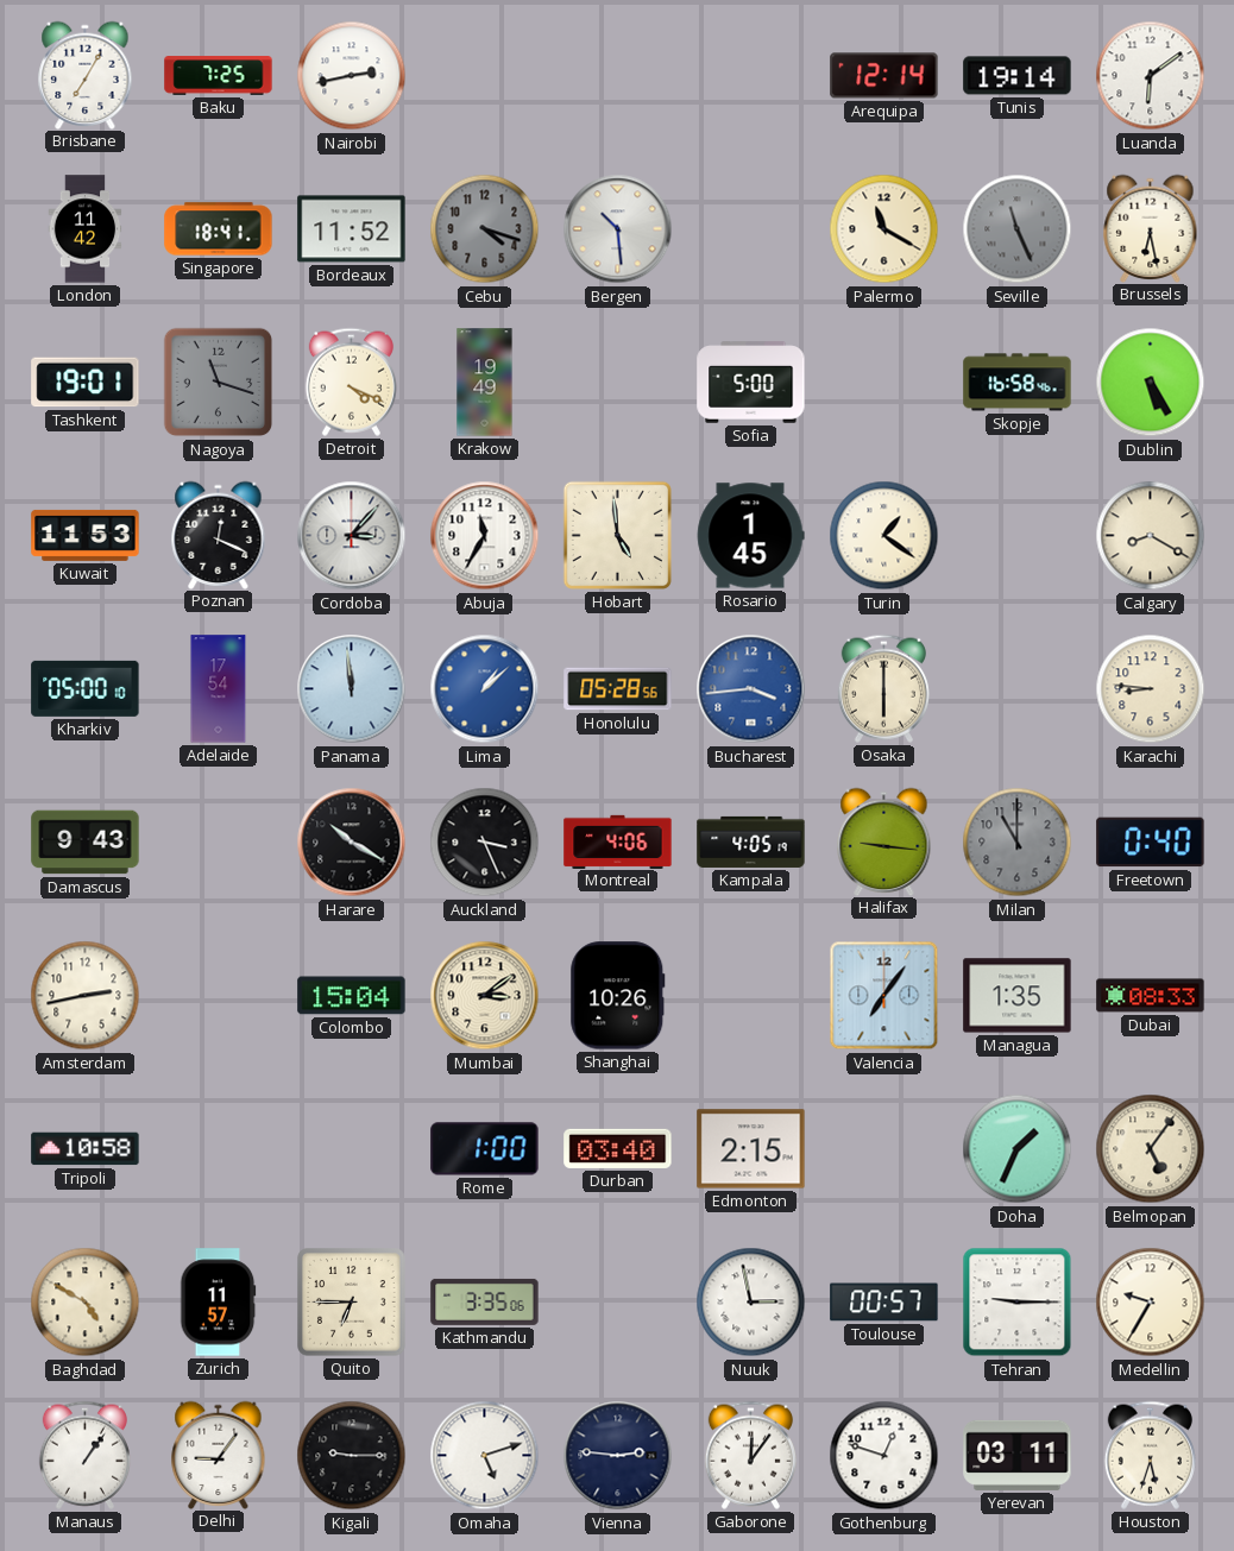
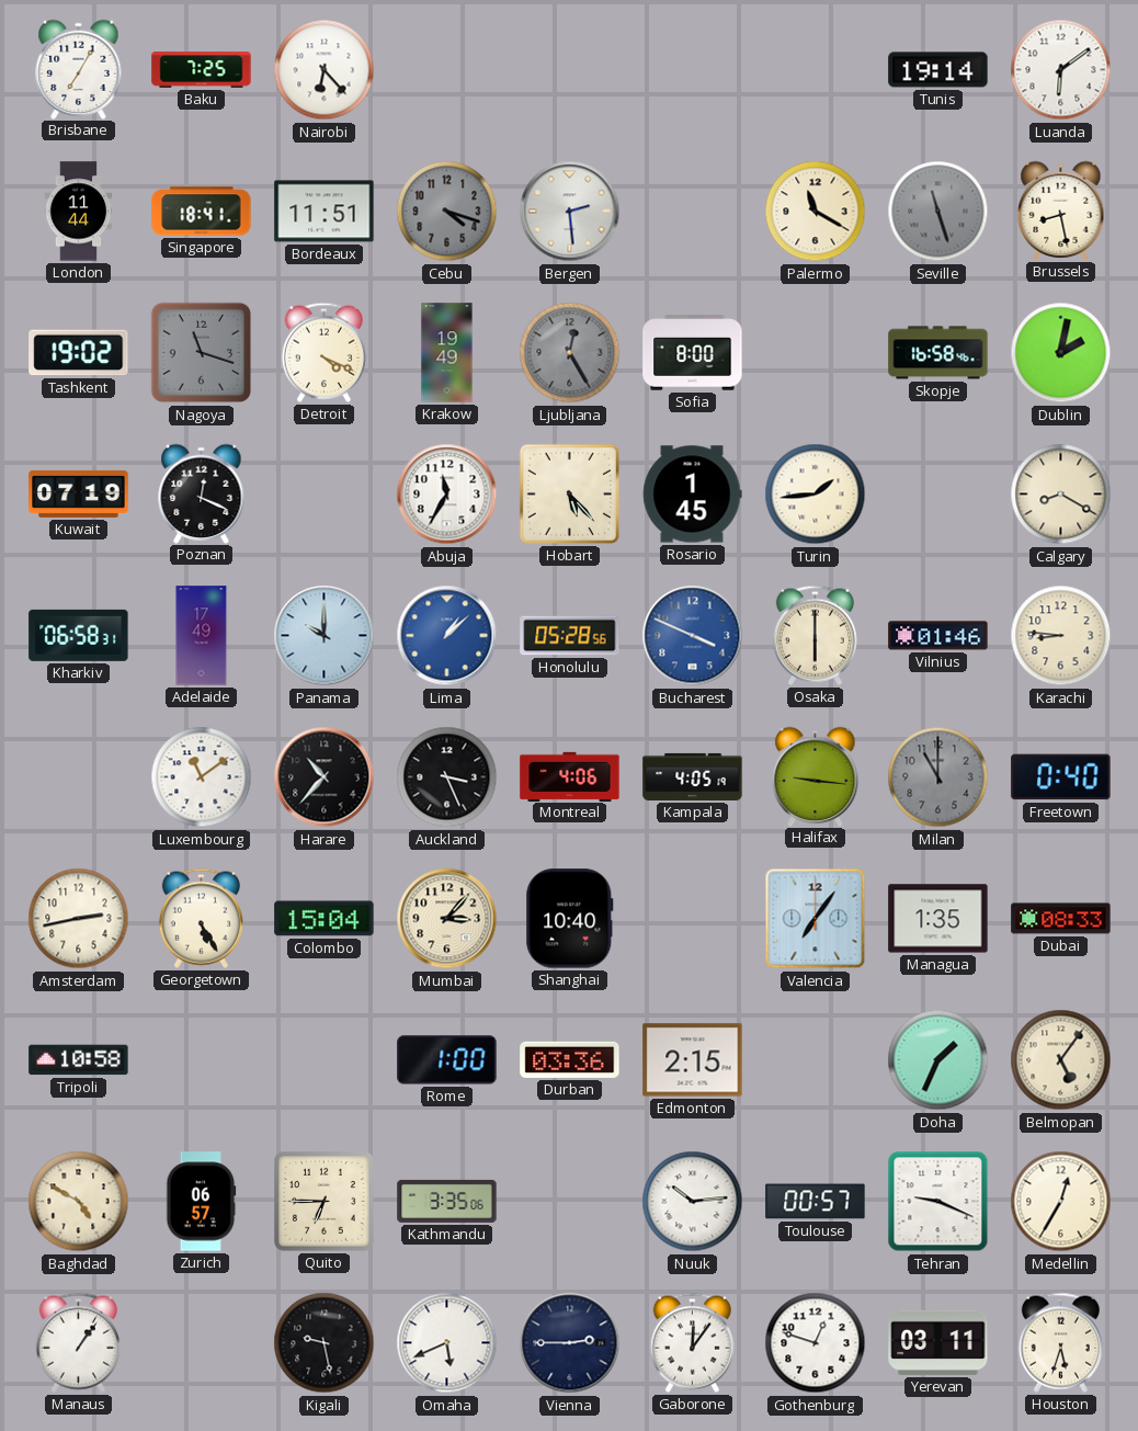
Nairobi: 2:43 -> 6:23
Arequipa: 12:14 -> none
London: 11:42 -> 11:44
Bordeaux: 11:52 -> 11:51
Bergen: 10:29 -> 2:29
Seville: 11:26 -> 11:27
Brussels: 6:28 -> 8:28
Tashkent: 19:01 -> 19:02
Ljubljana: none -> 12:25
Sofia: 5:00 -> 8:00
Dublin: 5:25 -> 2:02
Kuwait: 11:53 -> 07:19
Cordoba: 3:07 -> none
Hobart: 4:59 -> 5:23
Turin: 1:21 -> 1:44
Kharkiv: 05:00 -> 06:58
Adelaide: 17:54 -> 17:49
Panama: 11:59 -> 10:00
Bucharest: 3:44 -> 3:49
Vilnius: none -> 01:46
Damascus: 9:43 -> none
Luxembourg: none -> 11:09
Harare: 10:20 -> 10:37
Georgetown: none -> 5:25
Mumbai: 3:09 -> 3:07
Shanghai: 10:26 -> 10:40
Durban: 03:40 -> 03:36
Zurich: 11:57 -> 06:57
Nuuk: 2:58 -> 10:14
Tehran: 9:15 -> 9:19
Medellin: 9:35 -> 12:35
Delhi: 9:06 -> none
Kigali: 9:15 -> 9:28
Omaha: 5:12 -> 5:41
Vienna: 2:46 -> 2:45
